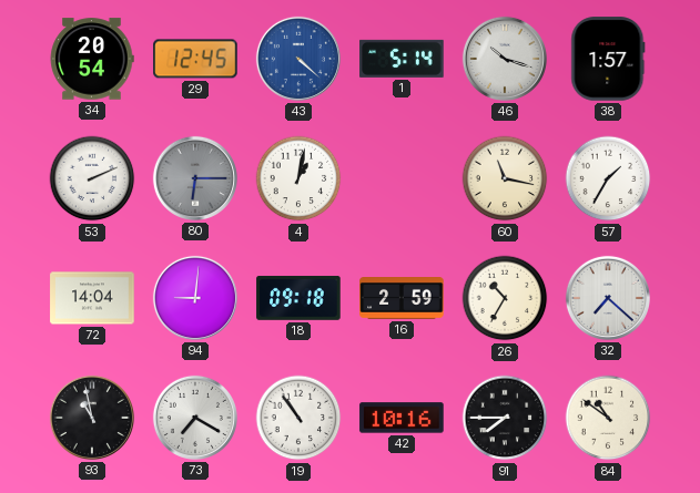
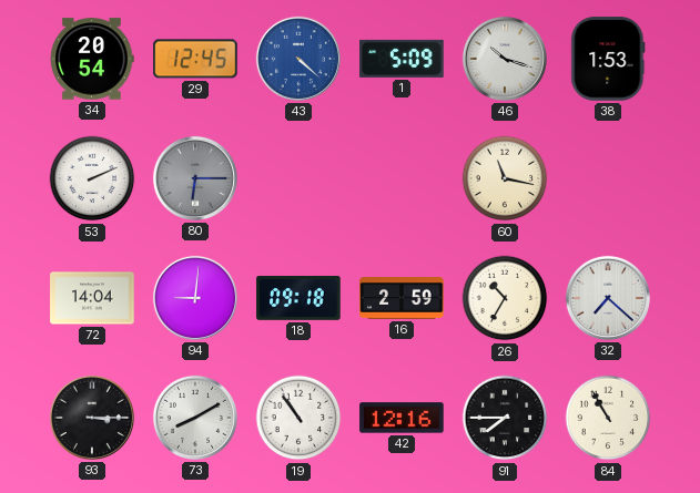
1: 5:14 -> 5:09
38: 1:57 -> 1:53
4: 1:02 -> none
57: 1:35 -> none
93: 10:58 -> 3:15
73: 7:20 -> 8:10
42: 10:16 -> 12:16
84: 10:51 -> 10:55
